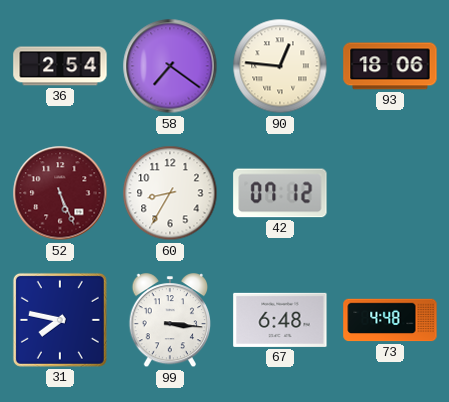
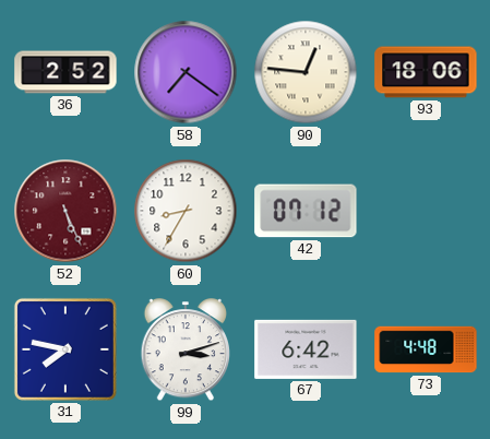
36: 2:54 -> 2:52
99: 3:16 -> 3:12
67: 6:48 -> 6:42
